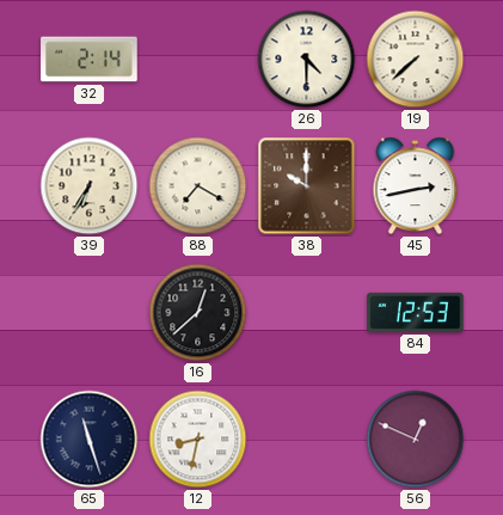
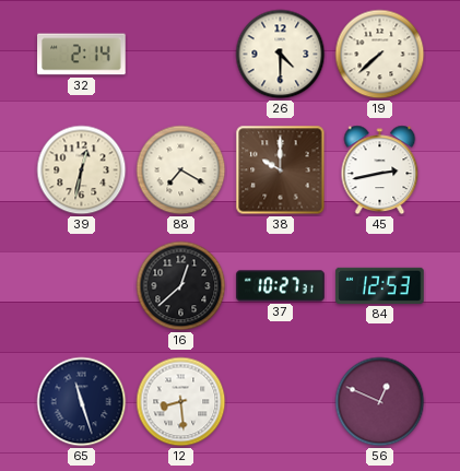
39: 6:35 -> 12:32
37: none -> 10:27
12: 8:32 -> 8:29
